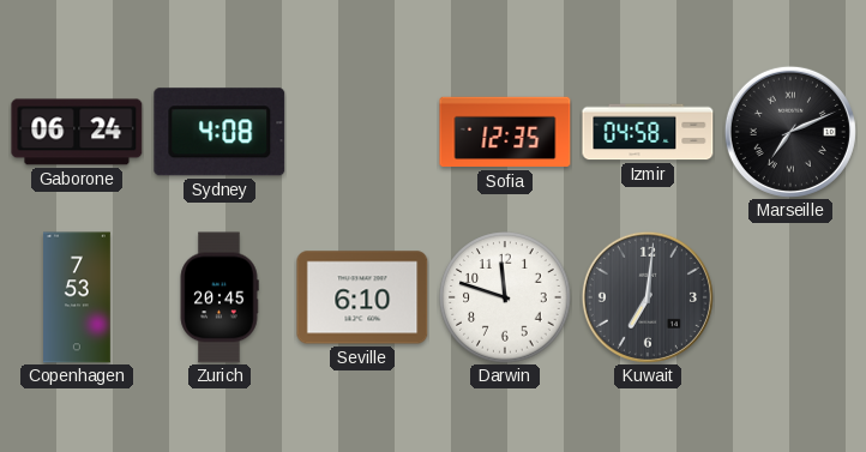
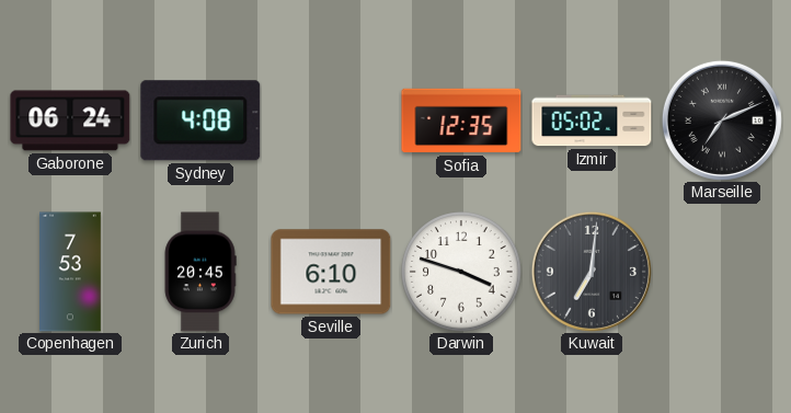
Izmir: 04:58 -> 05:02
Darwin: 11:48 -> 3:48
